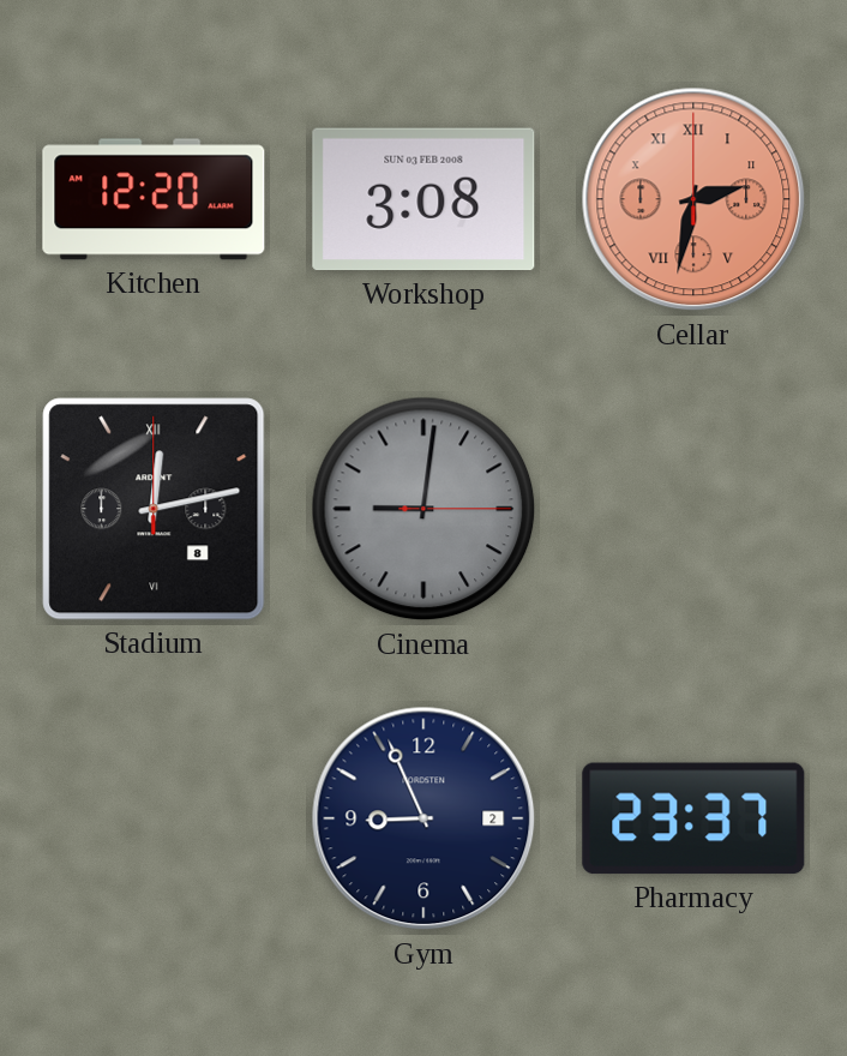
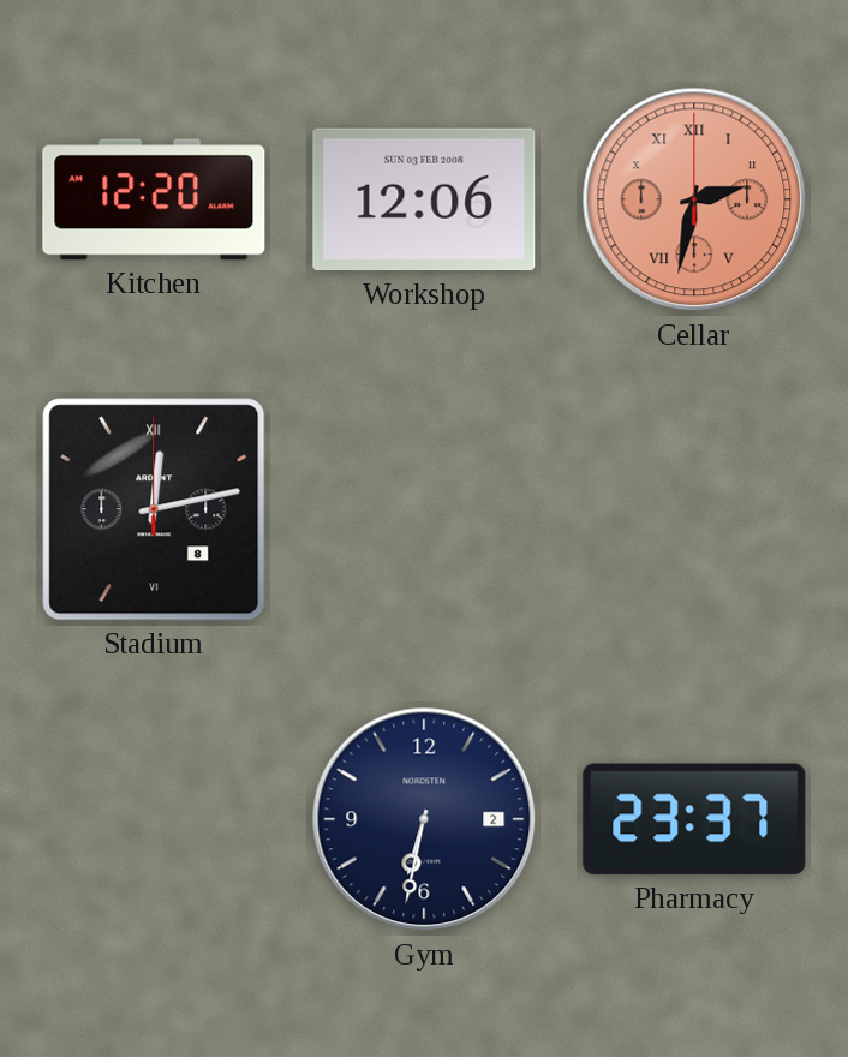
Workshop: 3:08 -> 12:06
Cinema: 9:01 -> none
Gym: 8:56 -> 6:32
